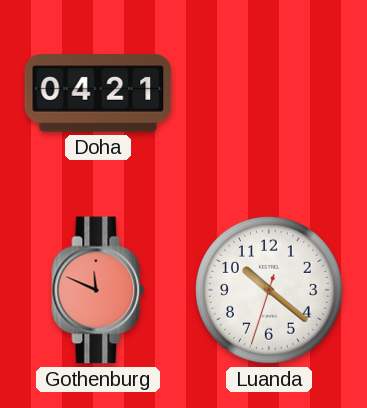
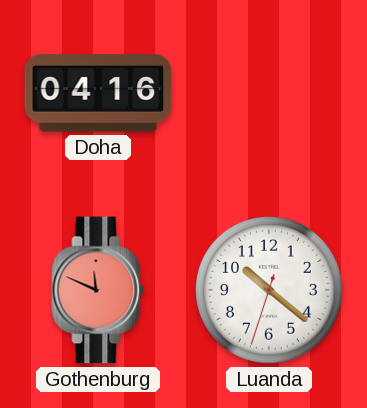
Doha: 04:21 -> 04:16
